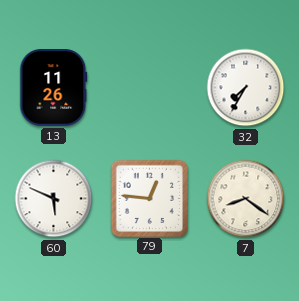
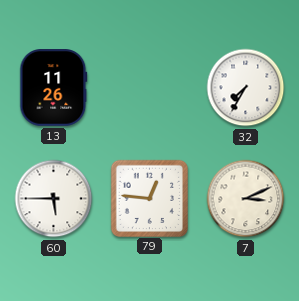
60: 5:49 -> 5:45
7: 8:21 -> 3:11
